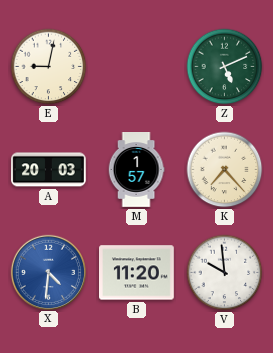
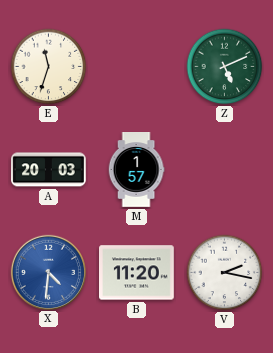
E: 9:02 -> 11:33
K: 7:23 -> none
V: 9:59 -> 2:17
